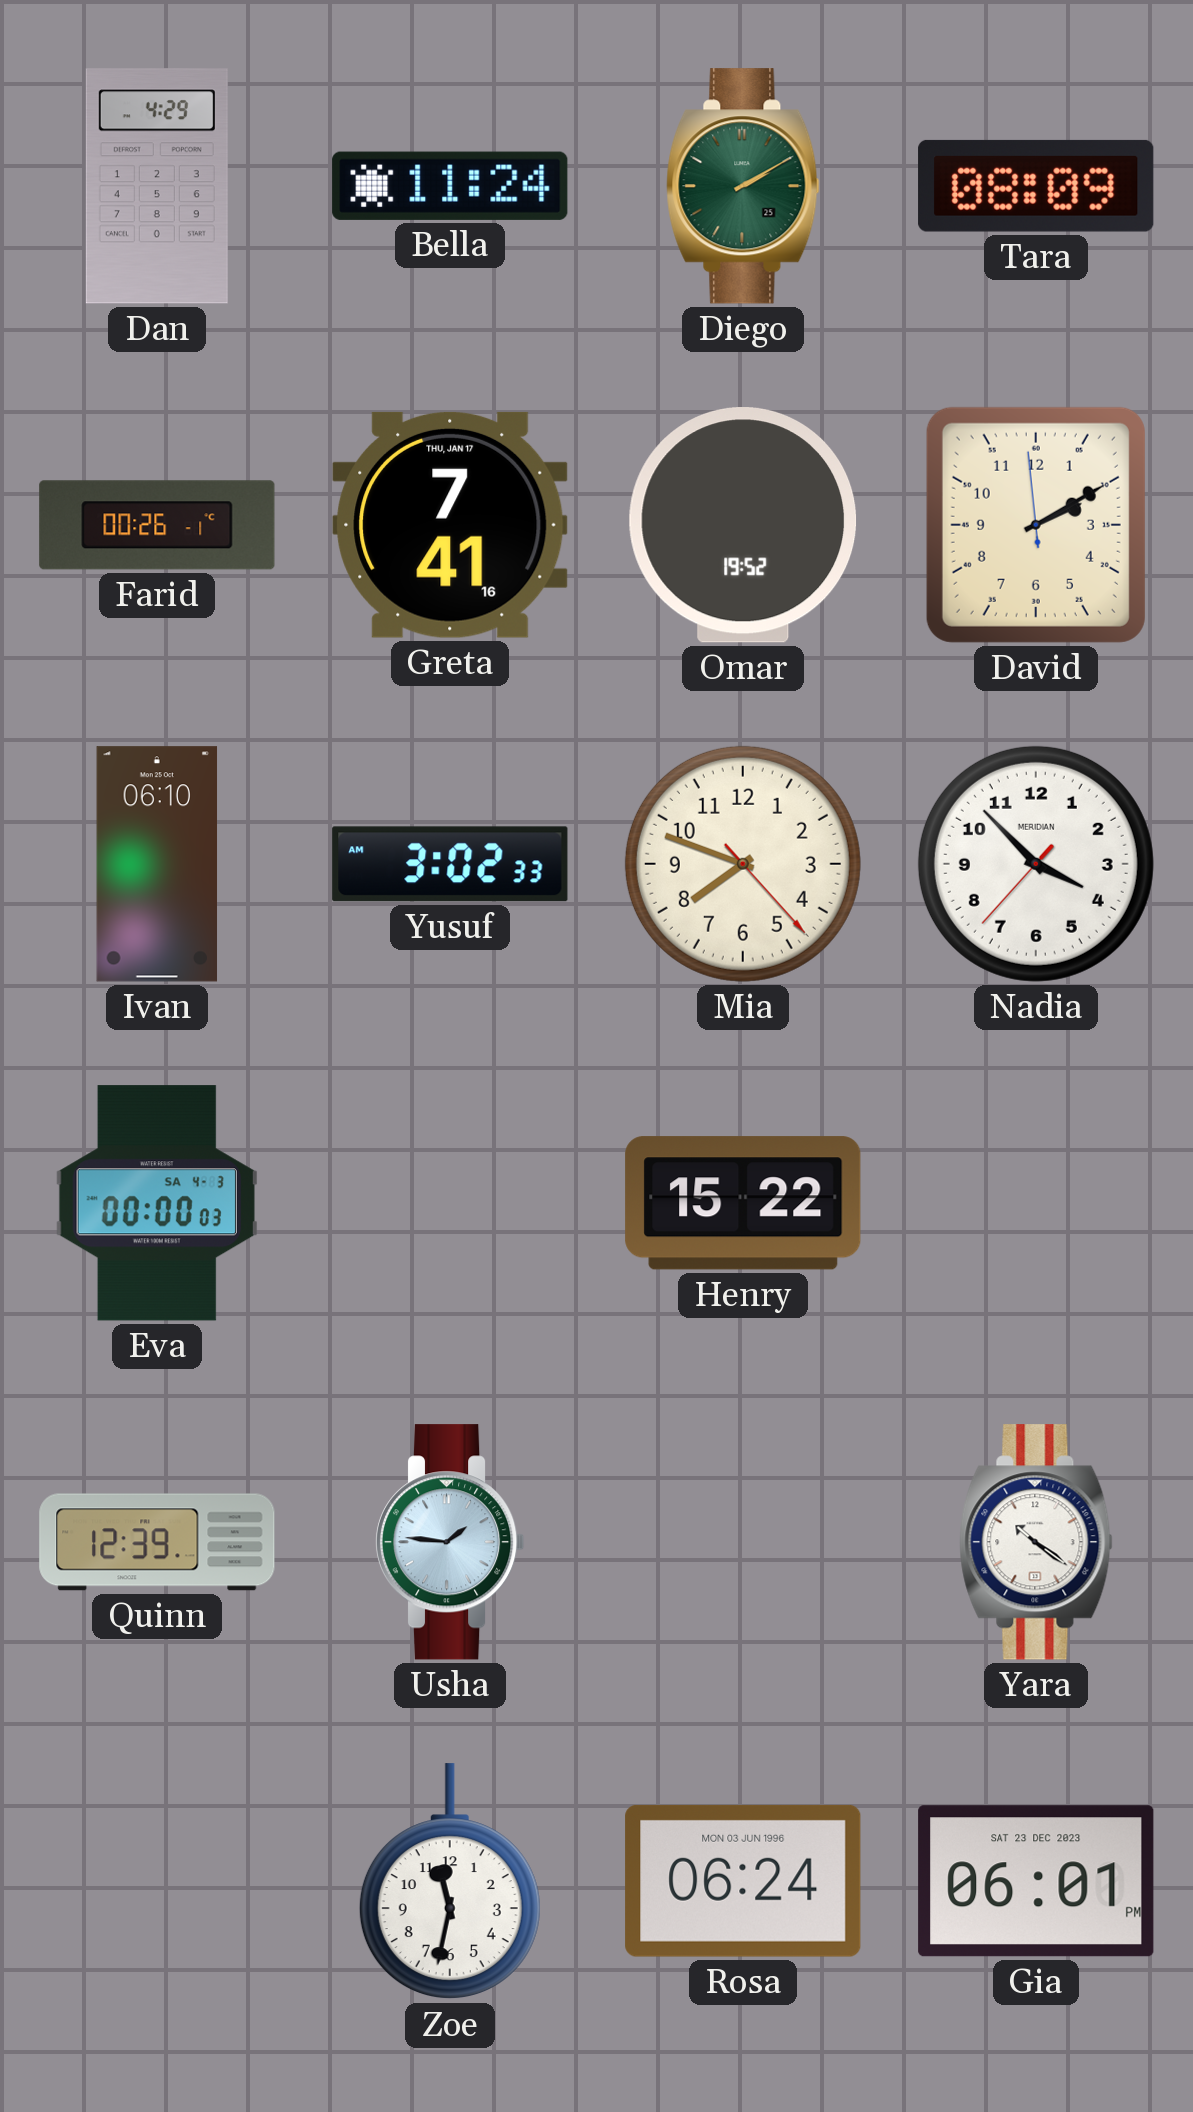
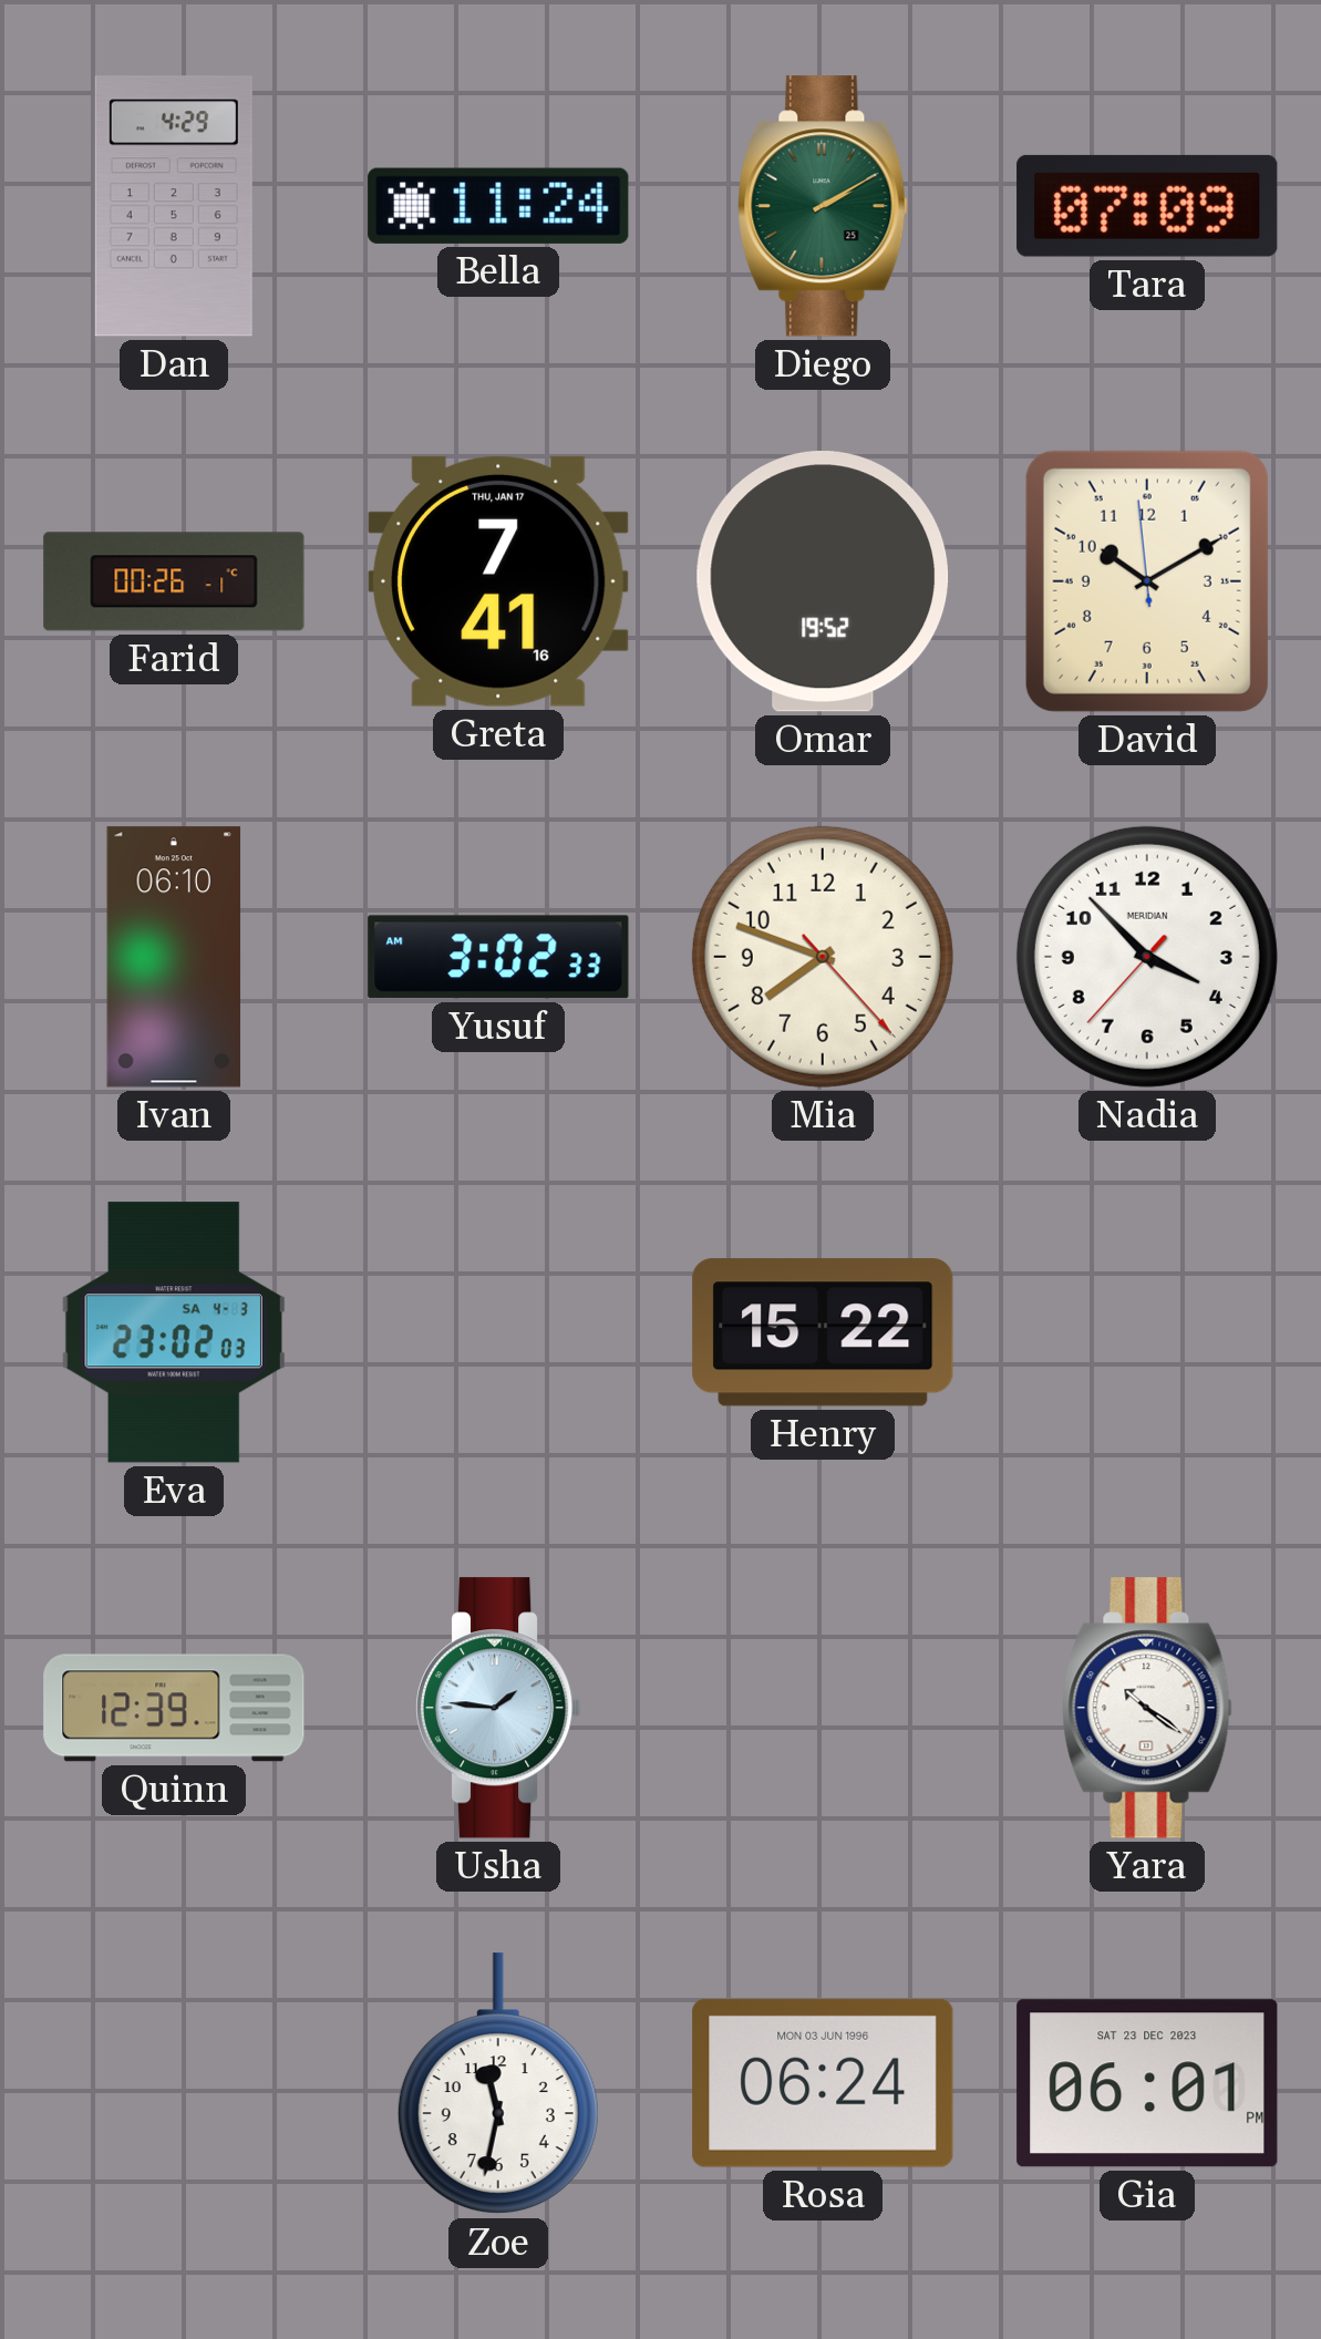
Tara: 08:09 -> 07:09
David: 2:09 -> 10:09
Eva: 00:00 -> 23:02
